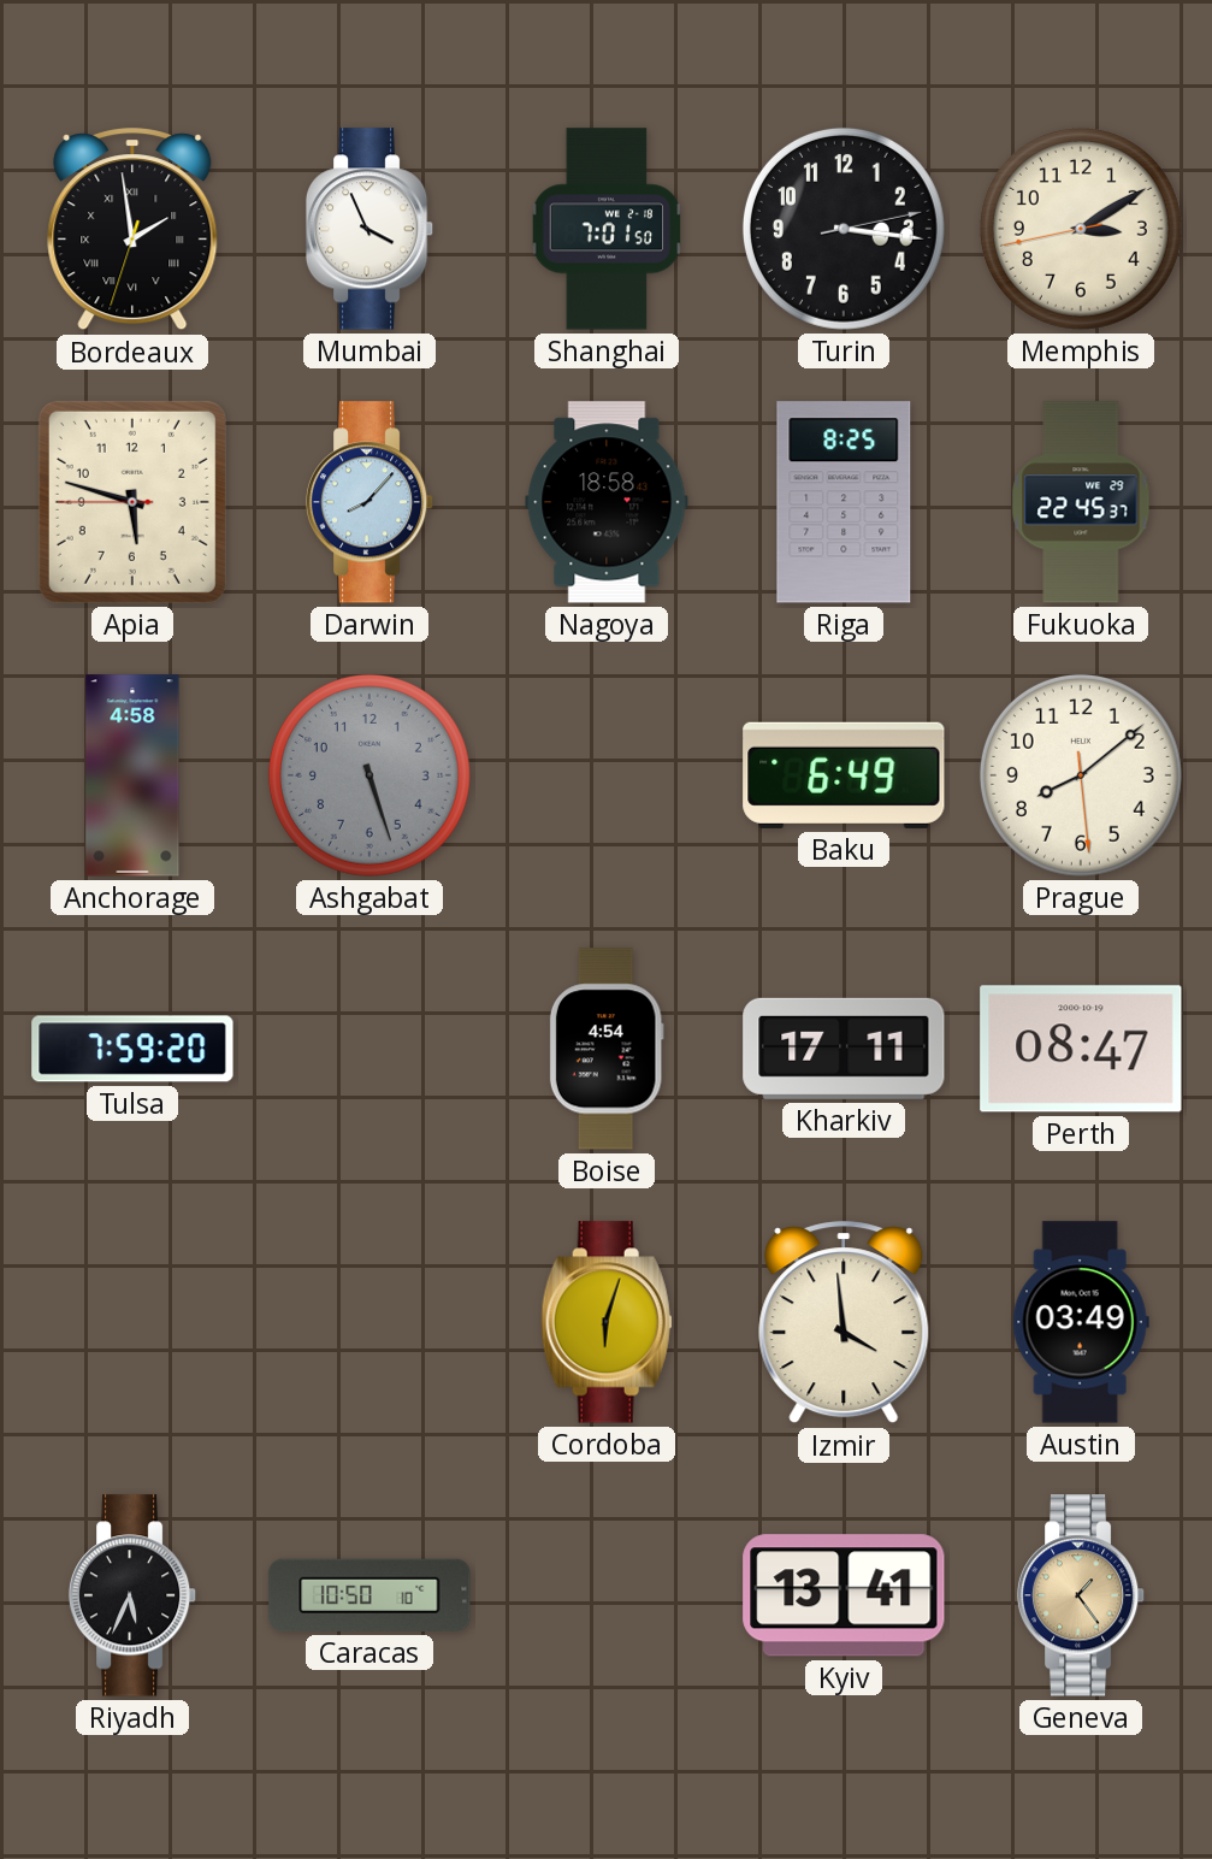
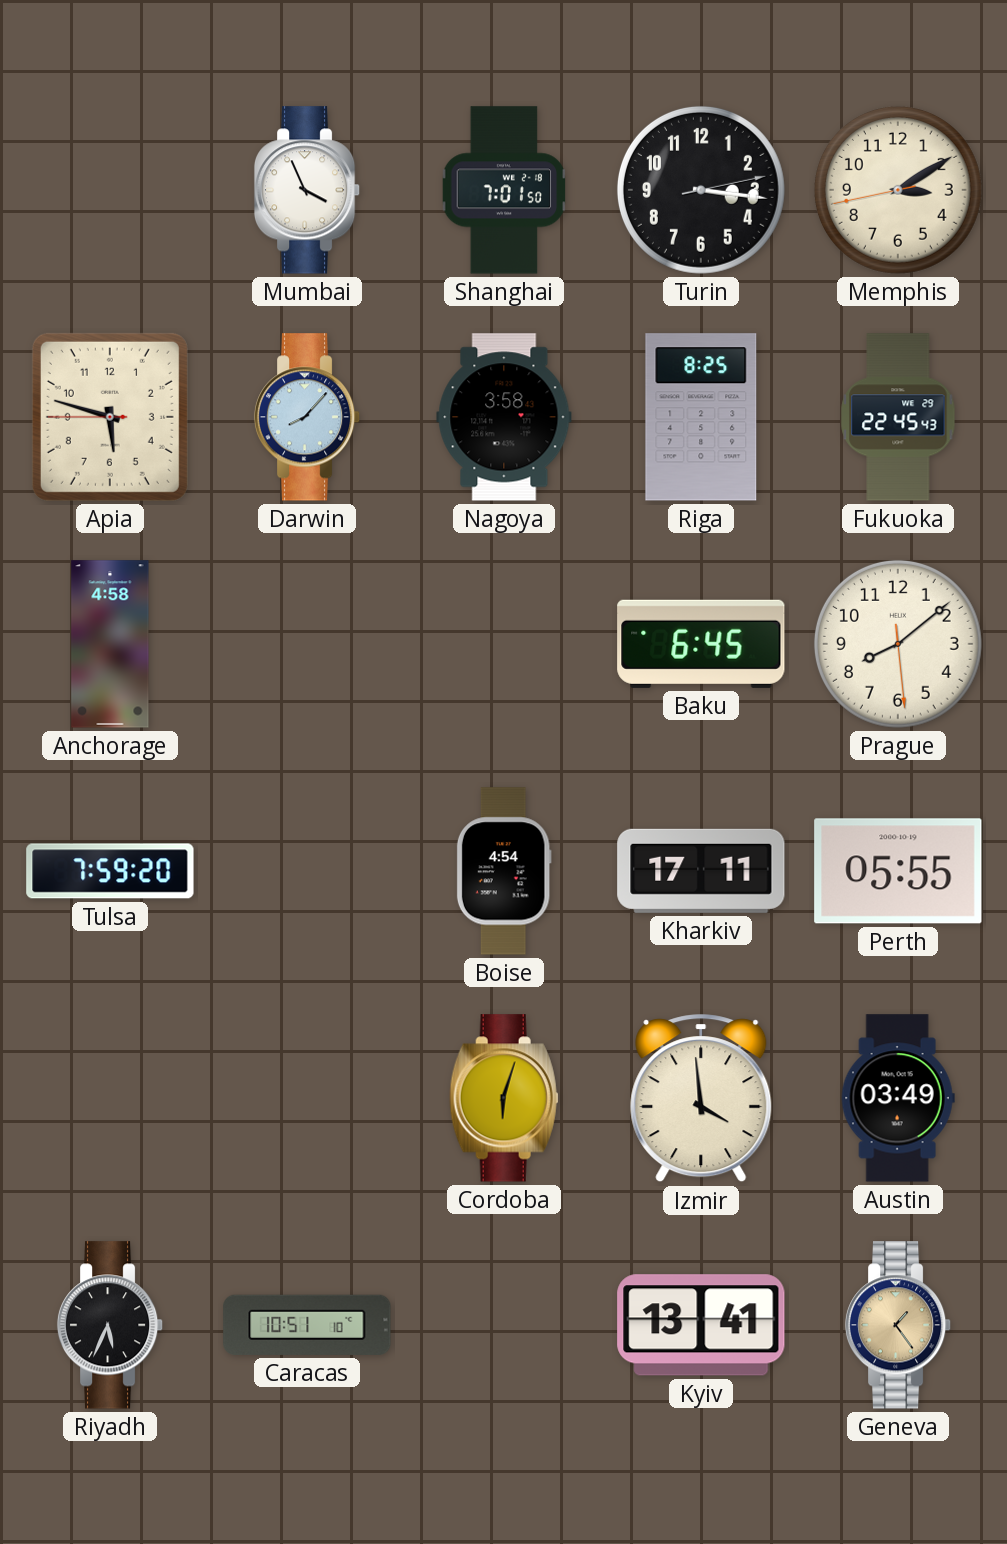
Bordeaux: 1:58 -> none
Nagoya: 18:58 -> 3:58
Fukuoka: 22:45:37 -> 22:45:43
Ashgabat: 5:27 -> none
Baku: 6:49 -> 6:45
Perth: 08:47 -> 05:55
Caracas: 10:50 -> 10:51
